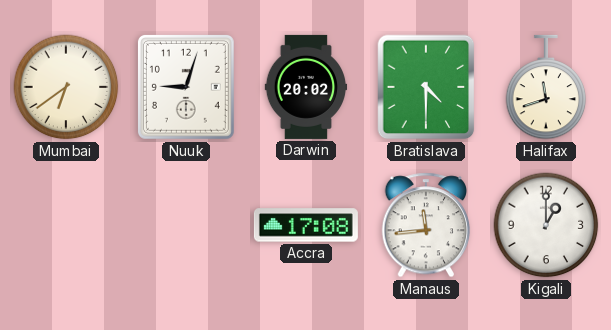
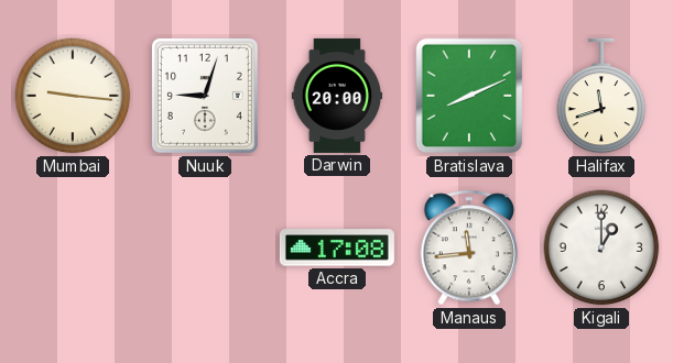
Mumbai: 6:39 -> 9:16
Darwin: 20:02 -> 20:00
Bratislava: 4:30 -> 8:11
